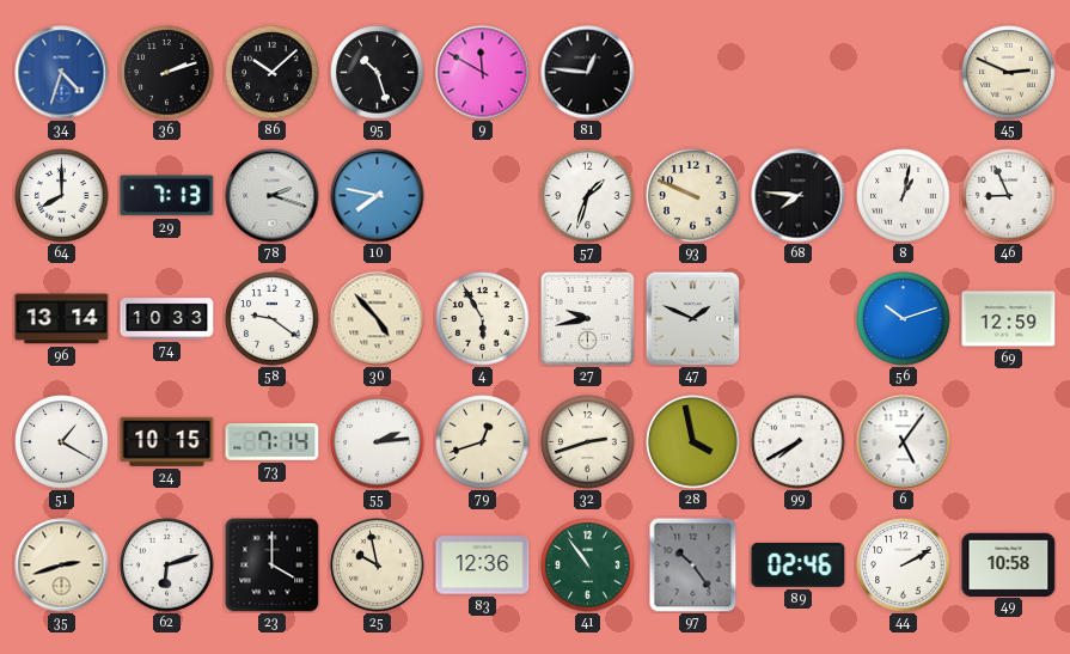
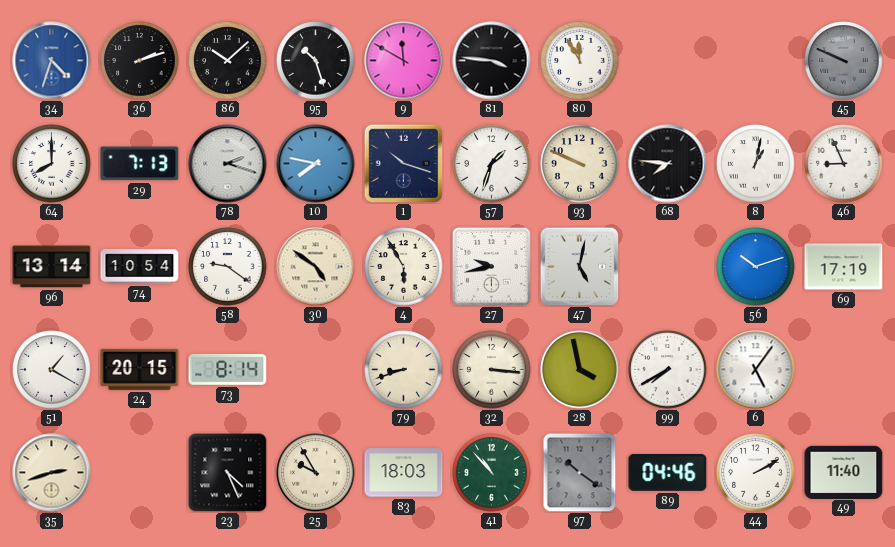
81: 12:46 -> 3:46
80: none -> 11:55
45: 2:49 -> 9:49
45 dial: cream -> grey
1: none -> 10:18
74: 10:33 -> 10:54
30: 4:53 -> 4:51
47: 1:49 -> 5:02
69: 12:59 -> 17:19
24: 10:15 -> 20:15
73: 7:14 -> 8:14
55: 2:14 -> none
79: 12:42 -> 8:42
32: 2:42 -> 3:16
62: 6:12 -> none
23: 4:00 -> 4:26
25: 9:58 -> 9:55
83: 12:36 -> 18:03
41: 10:54 -> 10:53
97: 10:24 -> 10:21
89: 02:46 -> 04:46
49: 10:58 -> 11:40
